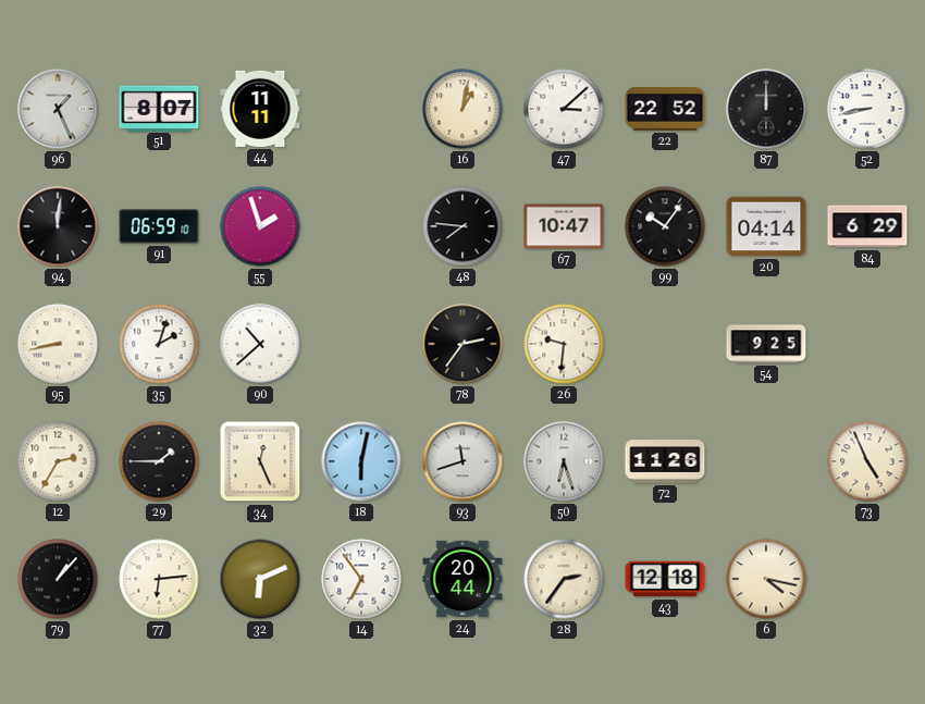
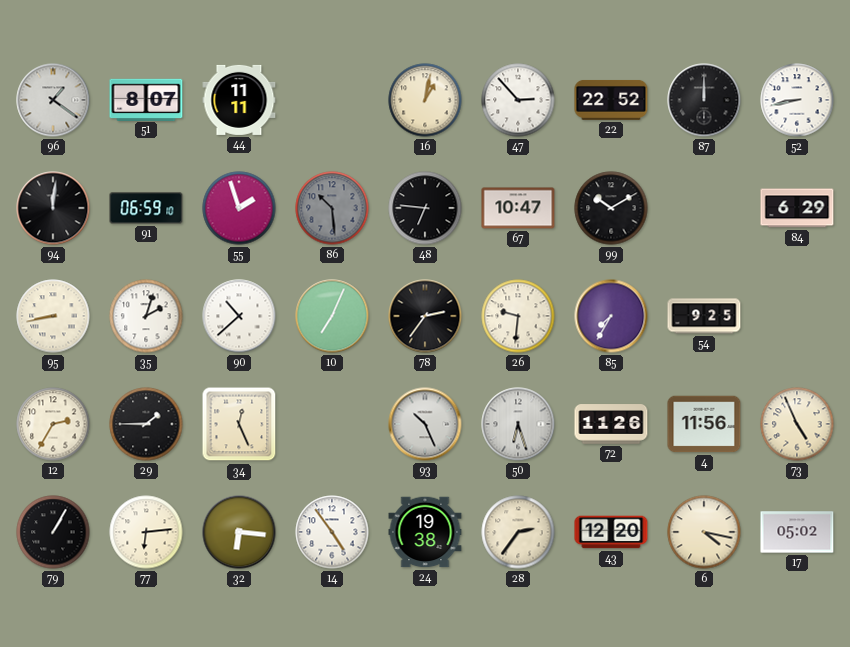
96: 1:26 -> 1:21
47: 3:08 -> 2:53
86: none -> 10:29
48: 7:46 -> 6:46
99: 10:06 -> 10:10
20: 04:14 -> none
10: none -> 7:04
85: none -> 7:35
18: 6:02 -> none
93: 11:42 -> 10:26
4: none -> 11:56
79: 1:07 -> 1:05
32: 6:11 -> 6:16
14: 6:54 -> 4:54
24: 20:44 -> 19:38
43: 12:18 -> 12:20
17: none -> 05:02
